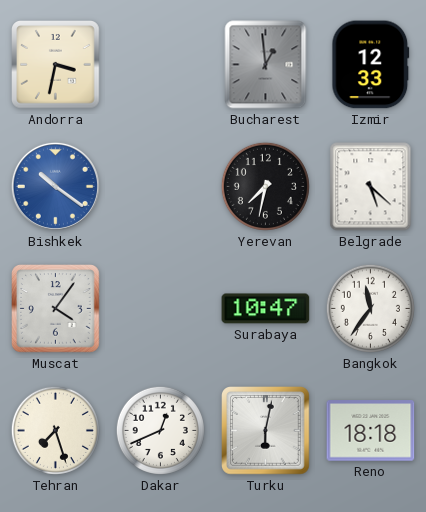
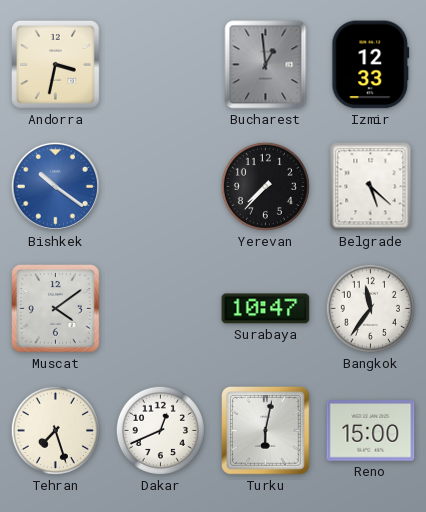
Yerevan: 7:32 -> 7:37
Muscat: 4:06 -> 4:09
Reno: 18:18 -> 15:00
